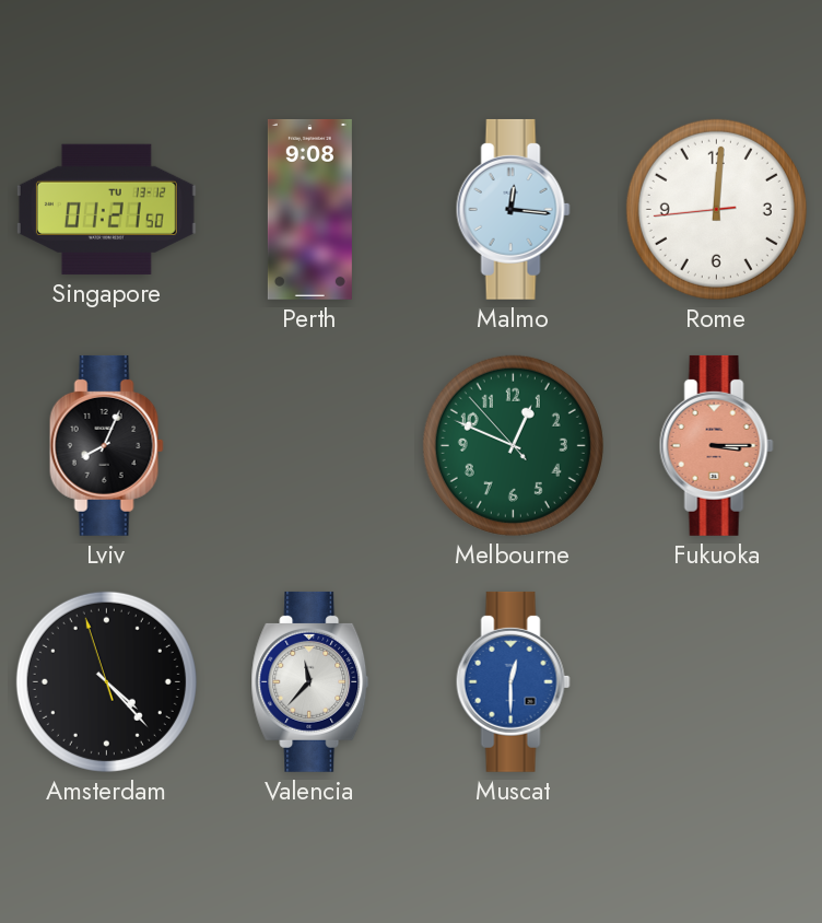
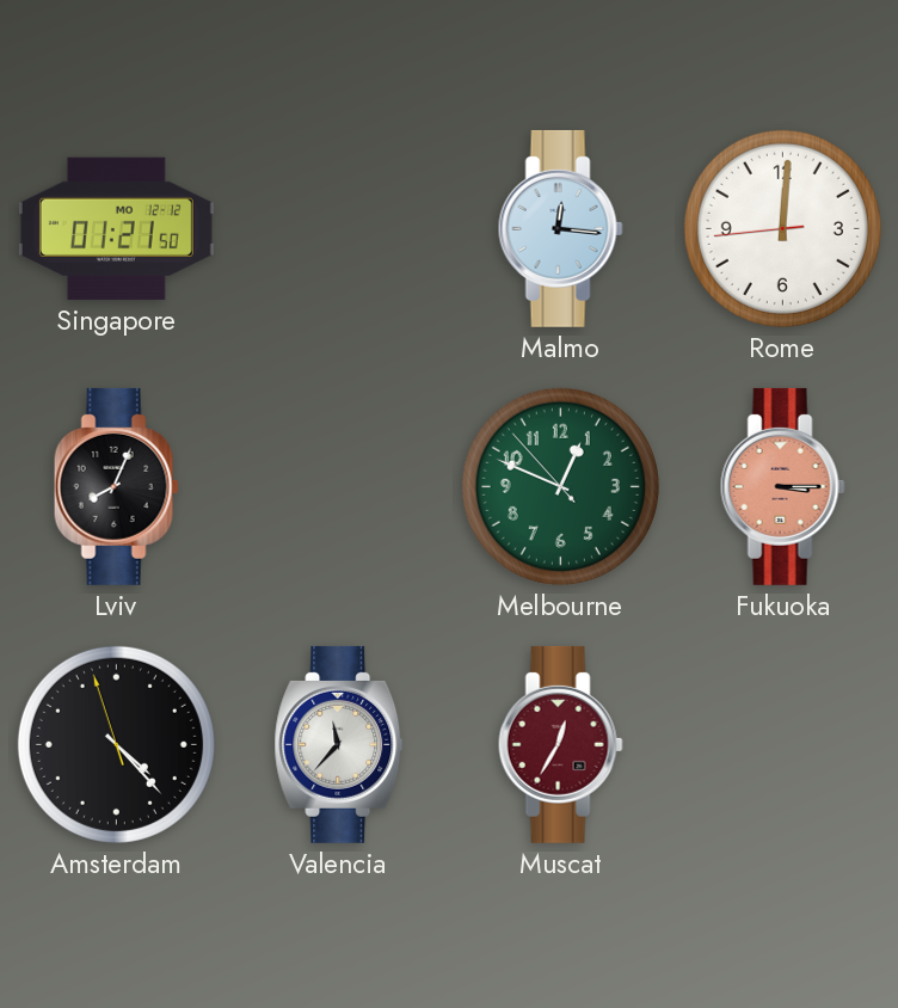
Singapore date: TU 13-12 -> MO 12-12
Perth: 9:08 -> none
Muscat: 12:30 -> 12:35
Muscat dial: blue -> burgundy
